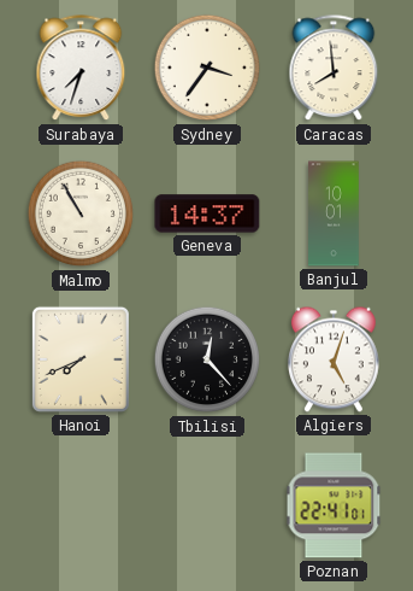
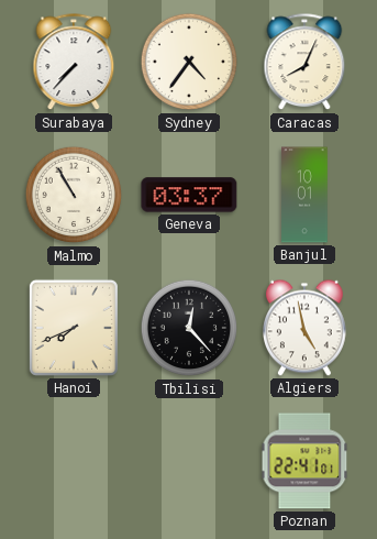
Surabaya: 7:33 -> 7:37
Sydney: 3:36 -> 4:36
Caracas: 7:59 -> 8:04
Geneva: 14:37 -> 03:37
Algiers: 5:03 -> 4:58
